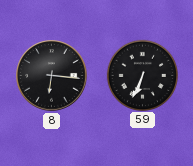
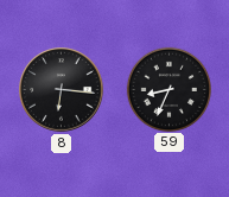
59: 6:34 -> 8:34
